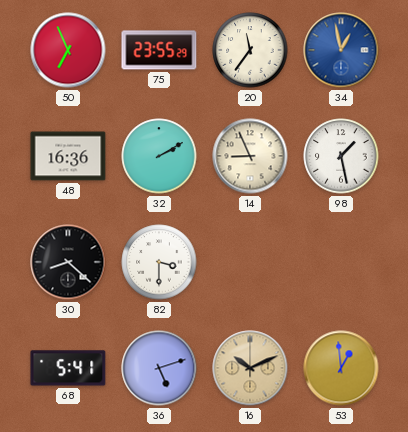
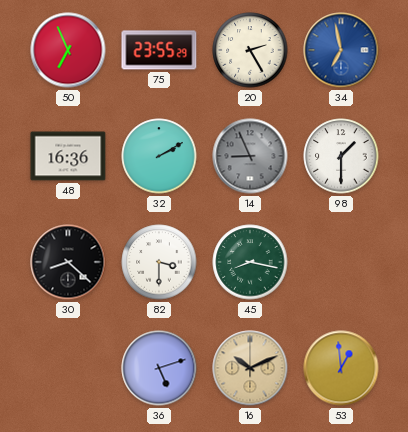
20: 11:36 -> 2:25
34: 12:58 -> 6:58
14 dial: cream -> grey
98: 1:28 -> 1:30
45: none -> 8:17
68: 5:41 -> none
